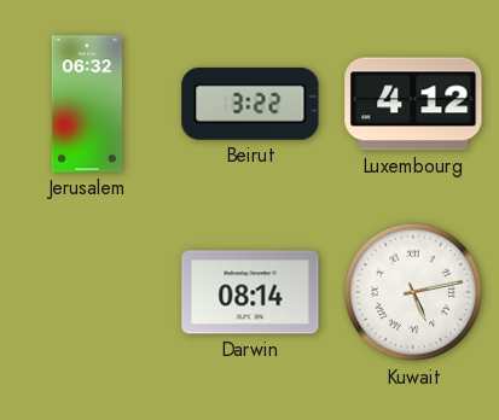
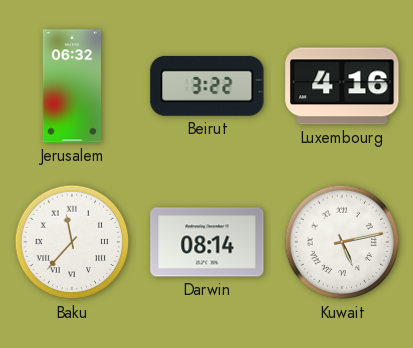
Luxembourg: 4:12 -> 4:16
Baku: none -> 11:37
